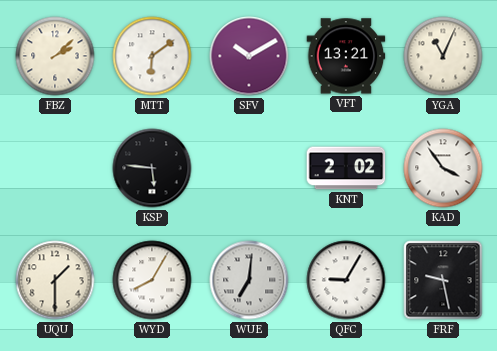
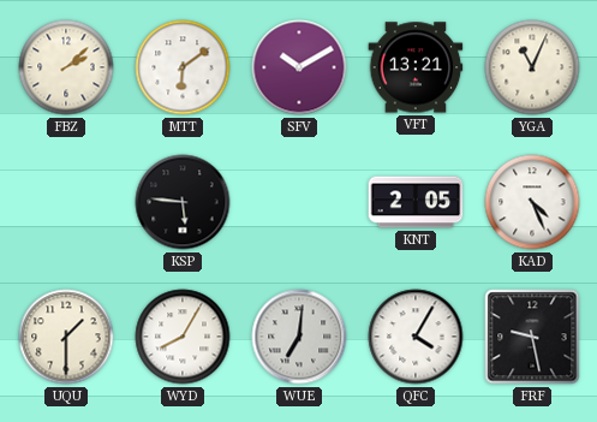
KNT: 2:02 -> 2:05
KAD: 3:54 -> 4:26
QFC: 9:05 -> 4:05
